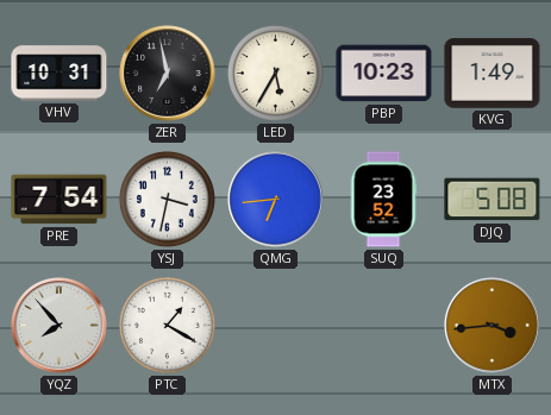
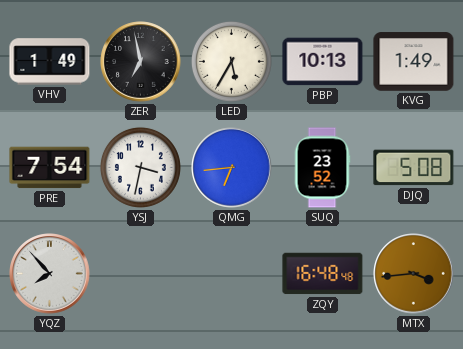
VHV: 10:31 -> 1:49
PBP: 10:23 -> 10:13
PTC: 1:20 -> none
ZQY: none -> 16:48
